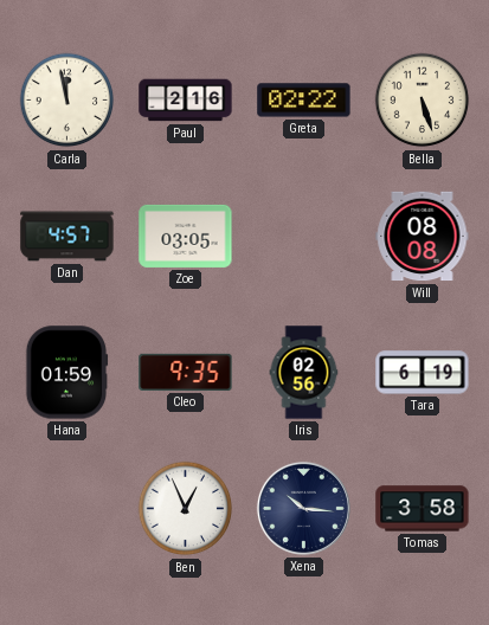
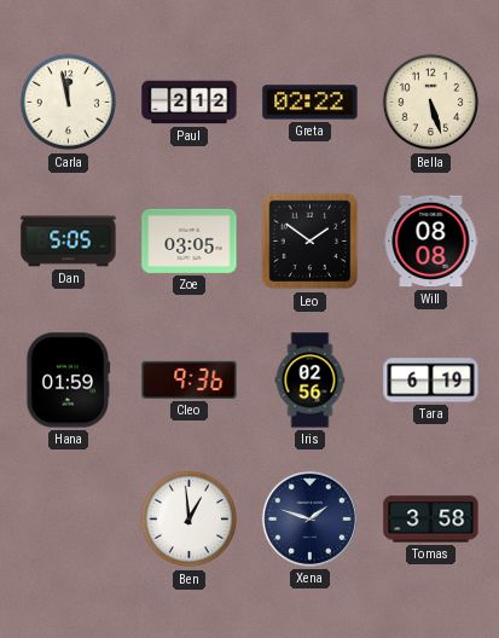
Paul: 2:16 -> 2:12
Dan: 4:57 -> 5:05
Leo: none -> 1:51
Cleo: 9:35 -> 9:36
Ben: 12:56 -> 12:59
Xena: 10:16 -> 1:48
